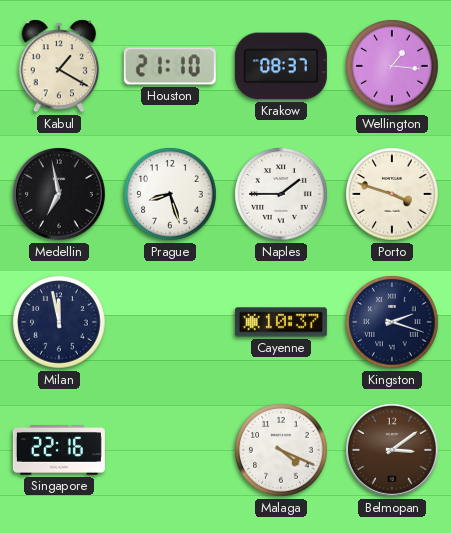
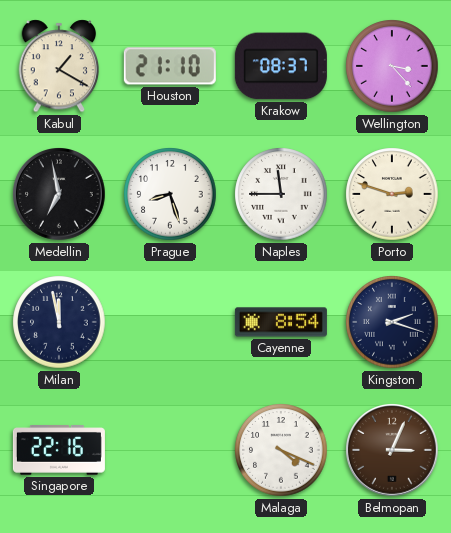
Wellington: 1:16 -> 3:23
Naples: 1:45 -> 11:45
Porto: 3:48 -> 2:48
Cayenne: 10:37 -> 8:54
Belmopan: 3:09 -> 3:04
